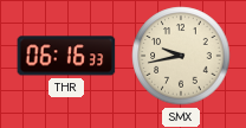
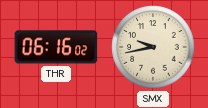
THR: 06:16:33 -> 06:16:02
